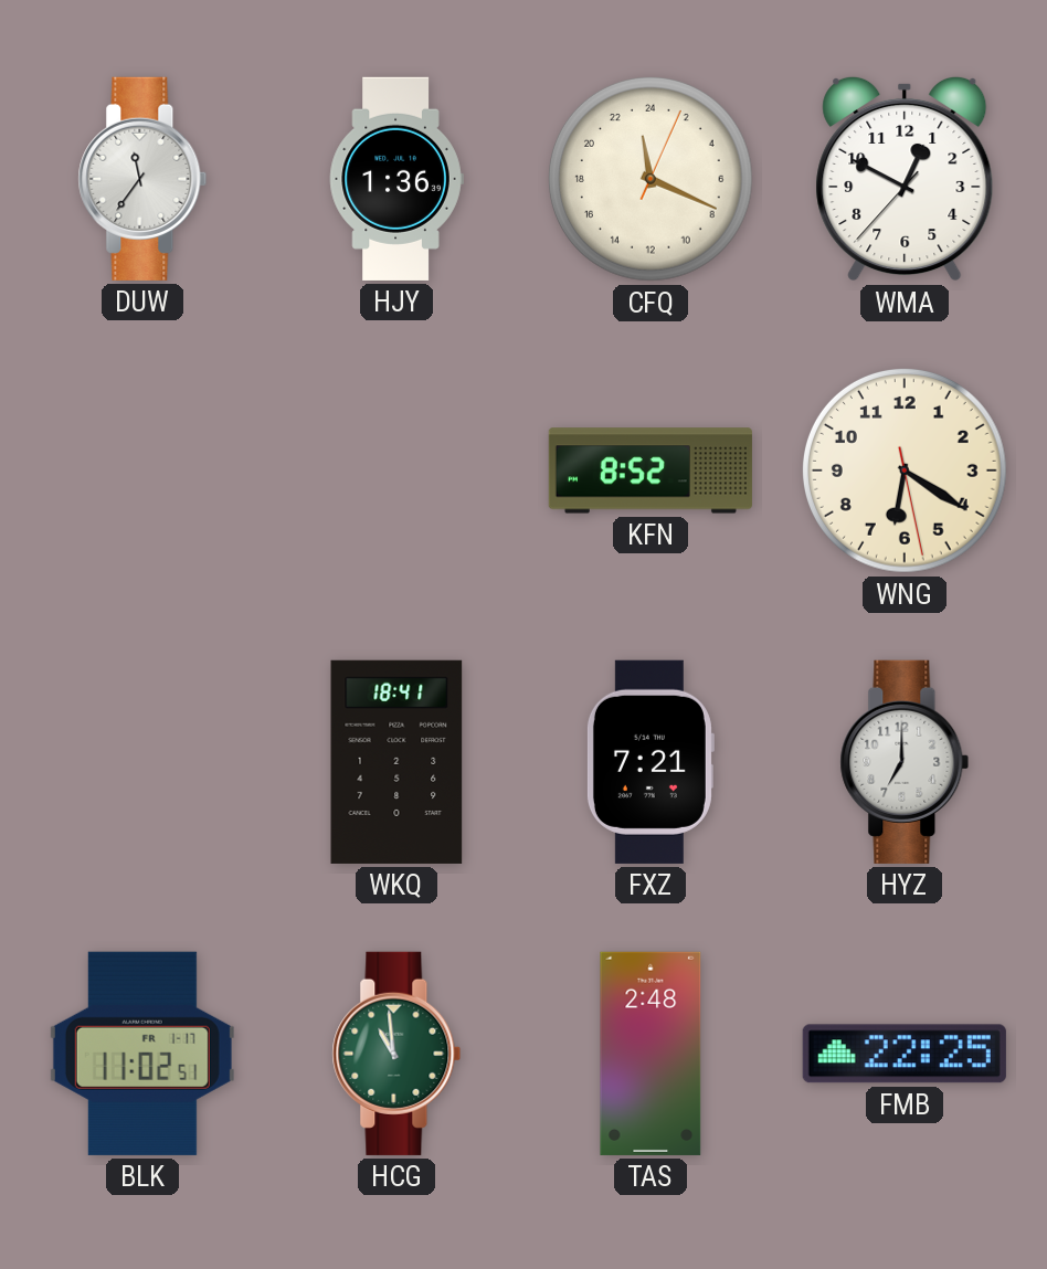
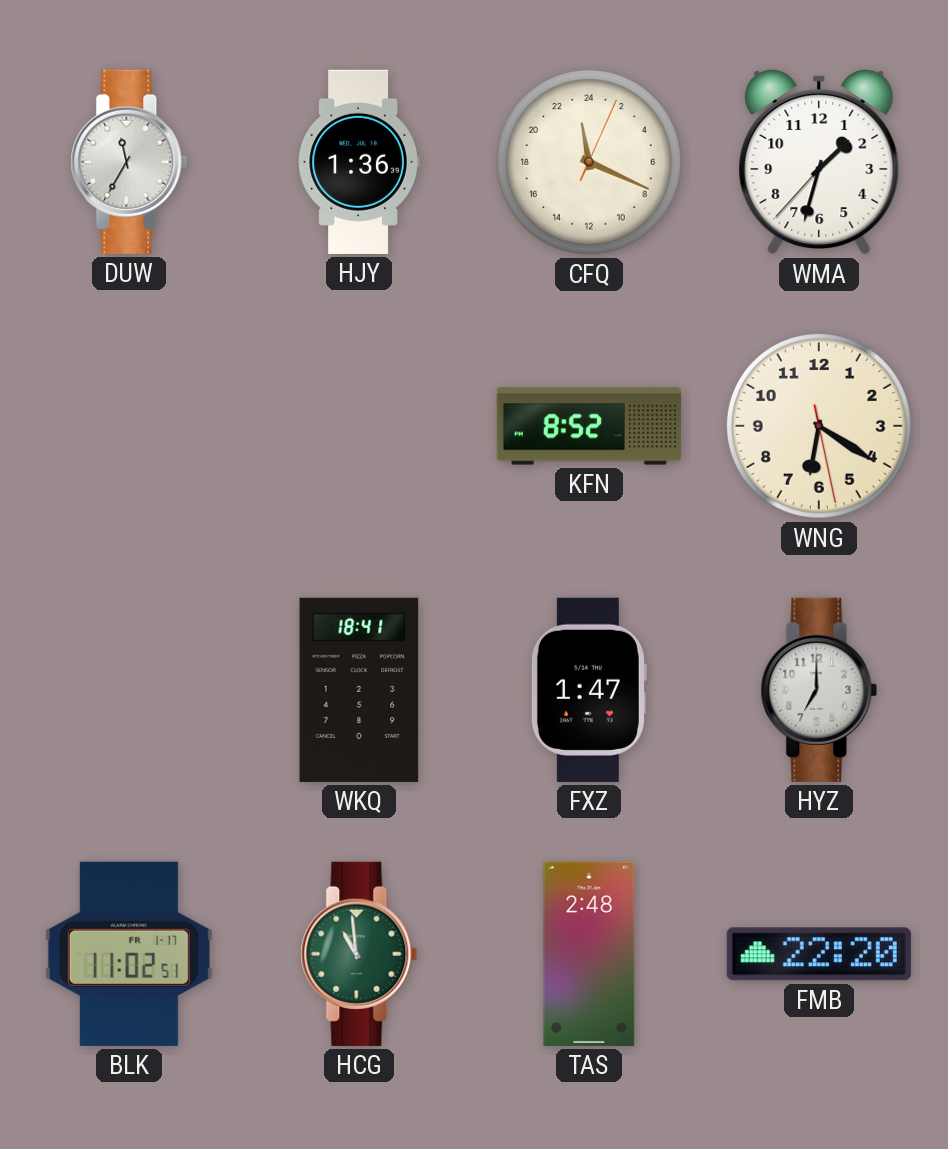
DUW: 11:36 -> 11:35
WMA: 12:49 -> 1:32
FXZ: 7:21 -> 1:47
FMB: 22:25 -> 22:20
